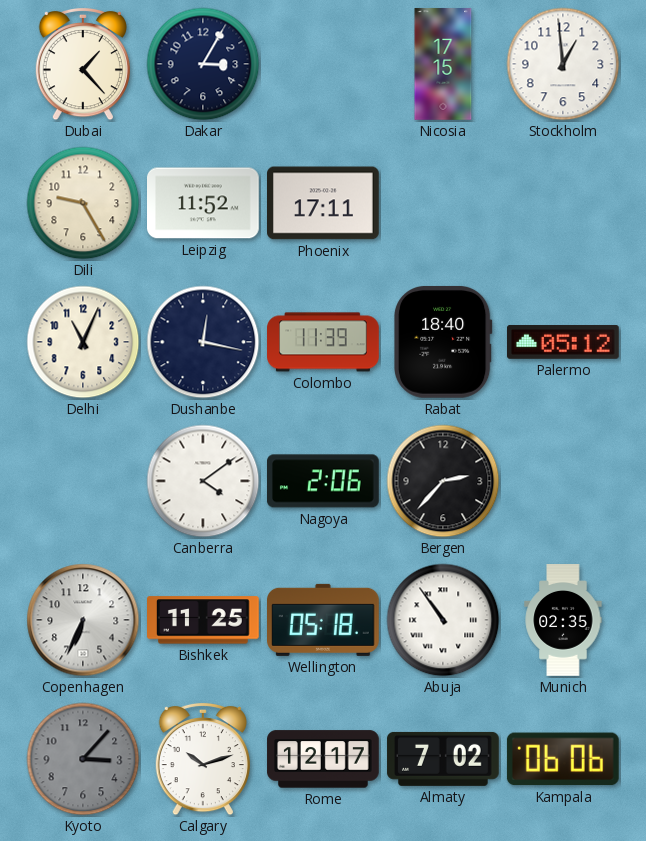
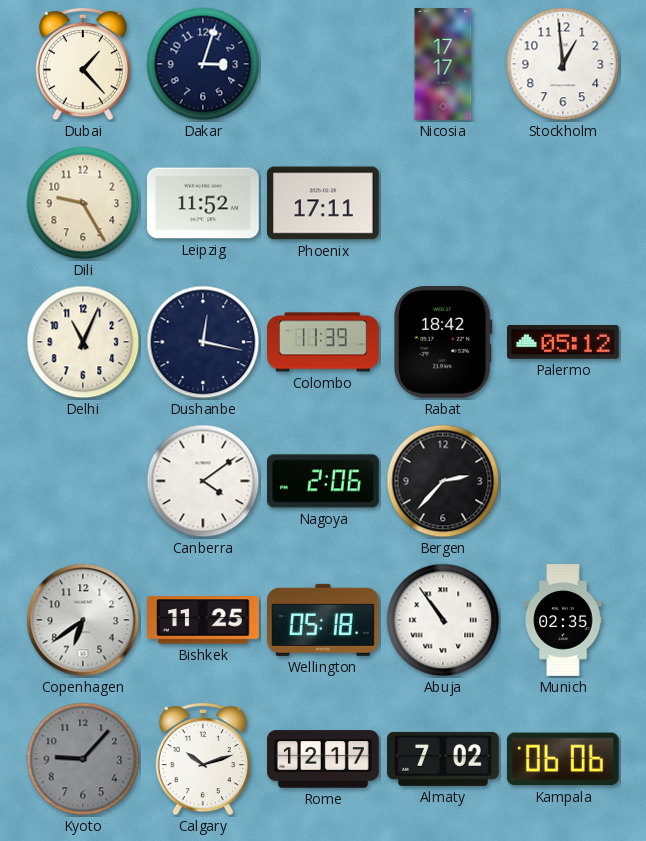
Dakar: 3:05 -> 3:03
Nicosia: 17:15 -> 17:17
Rabat: 18:40 -> 18:42
Copenhagen: 6:34 -> 6:39
Kyoto: 3:07 -> 9:07
